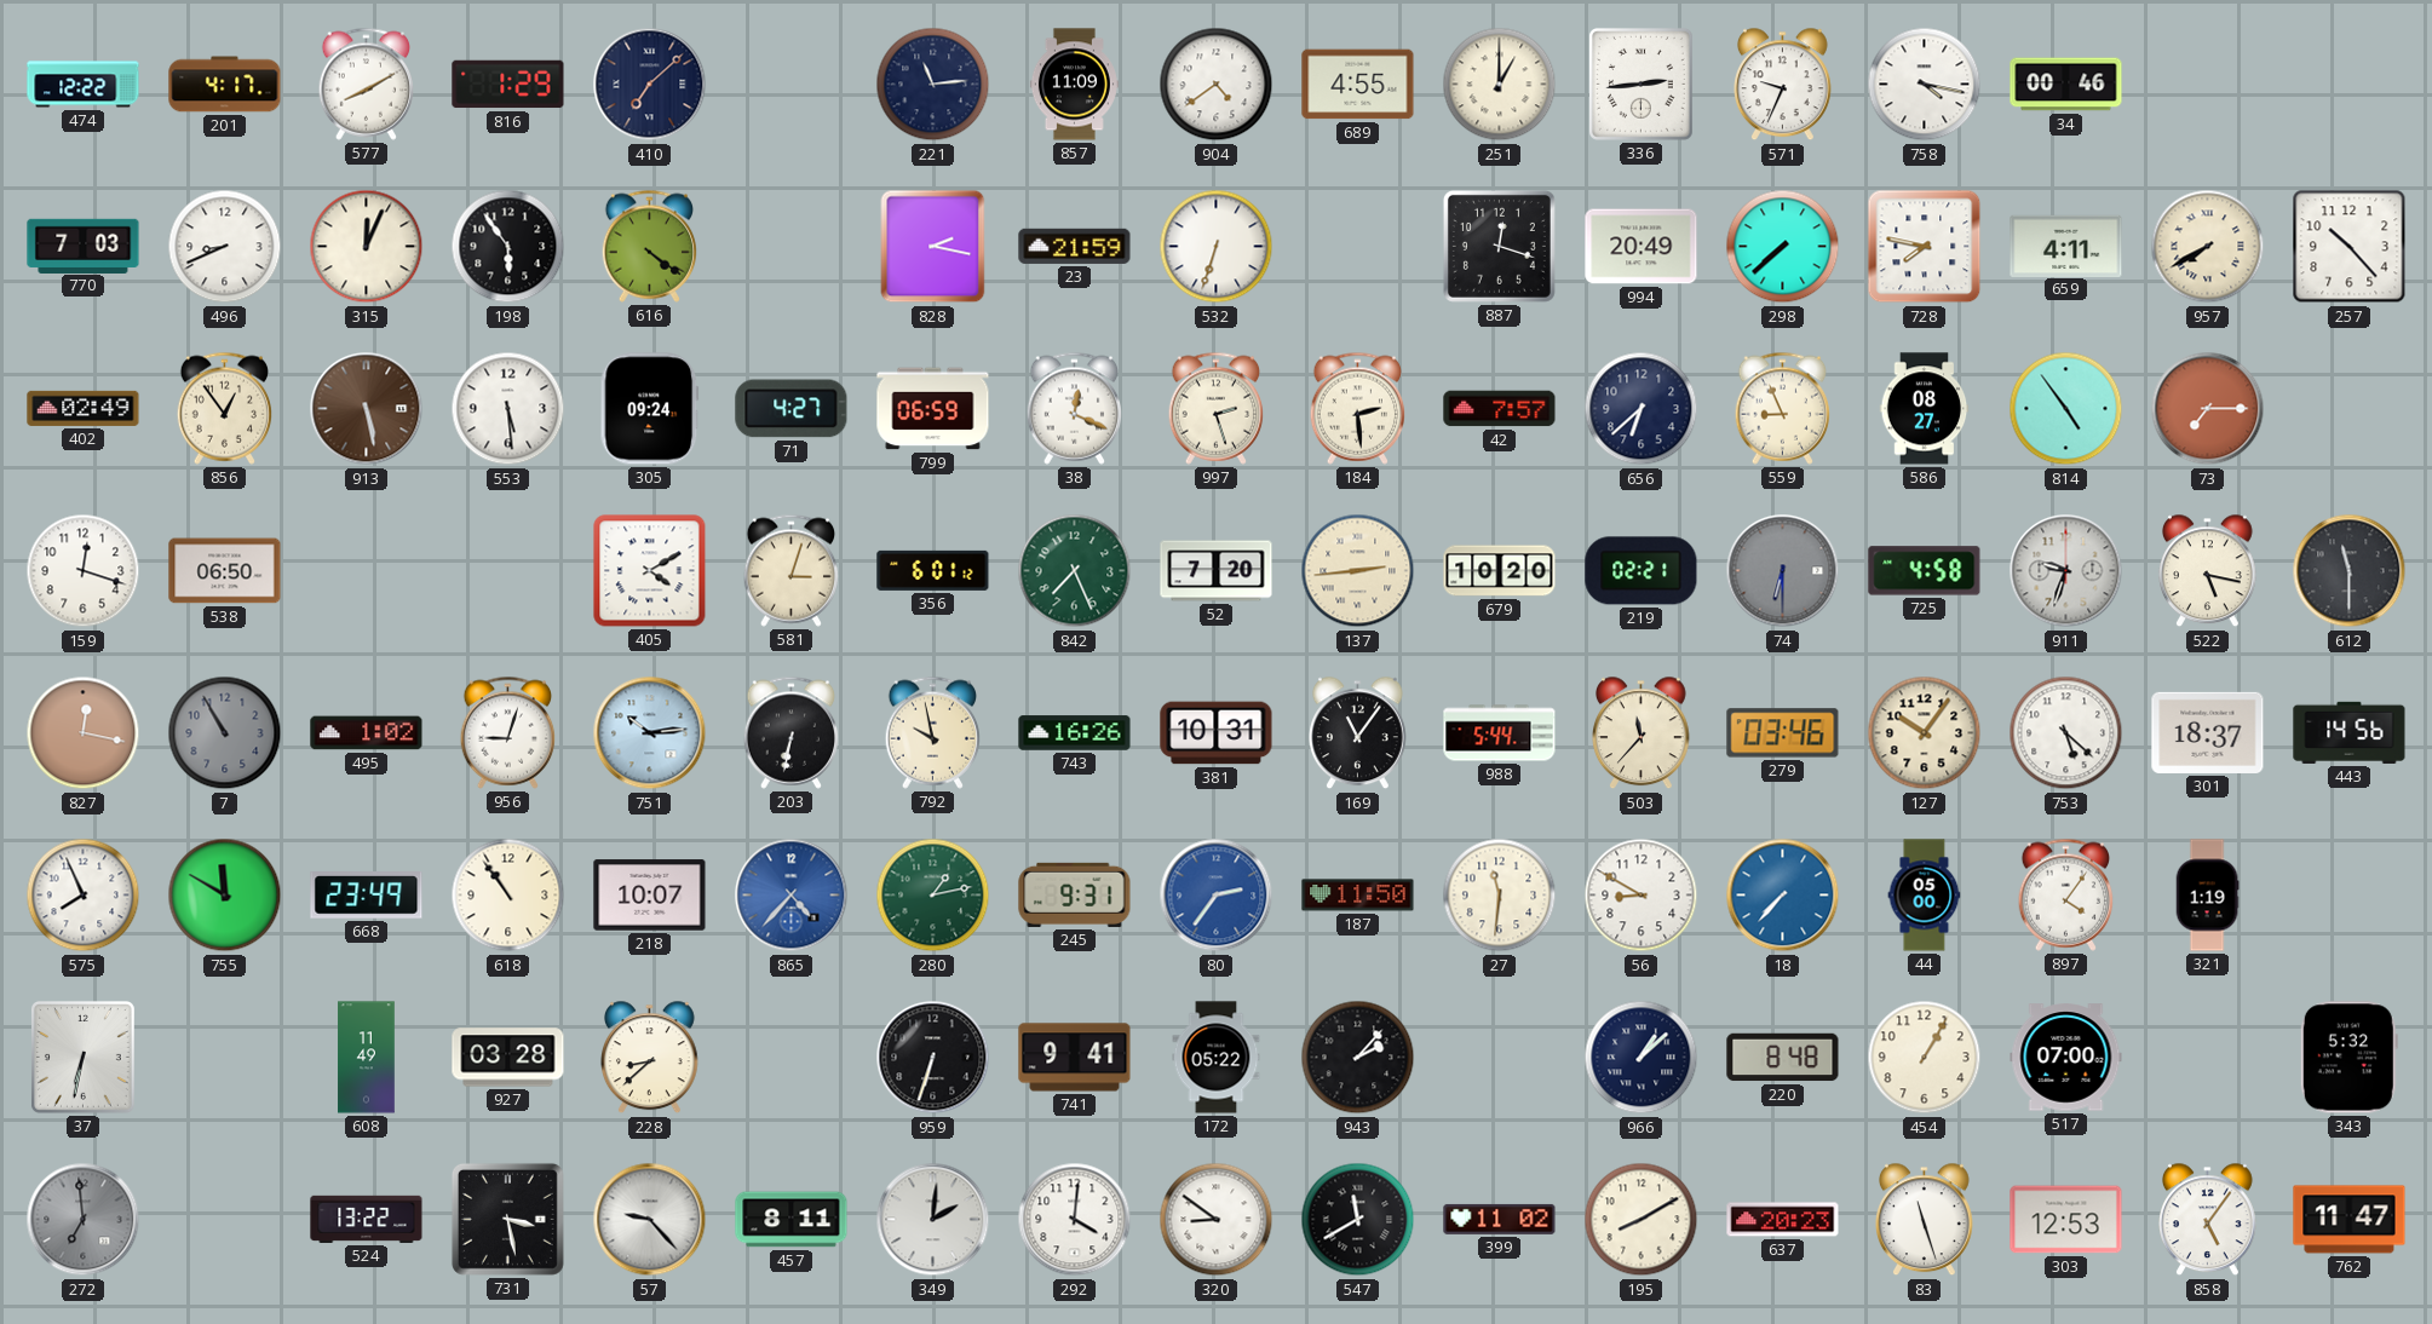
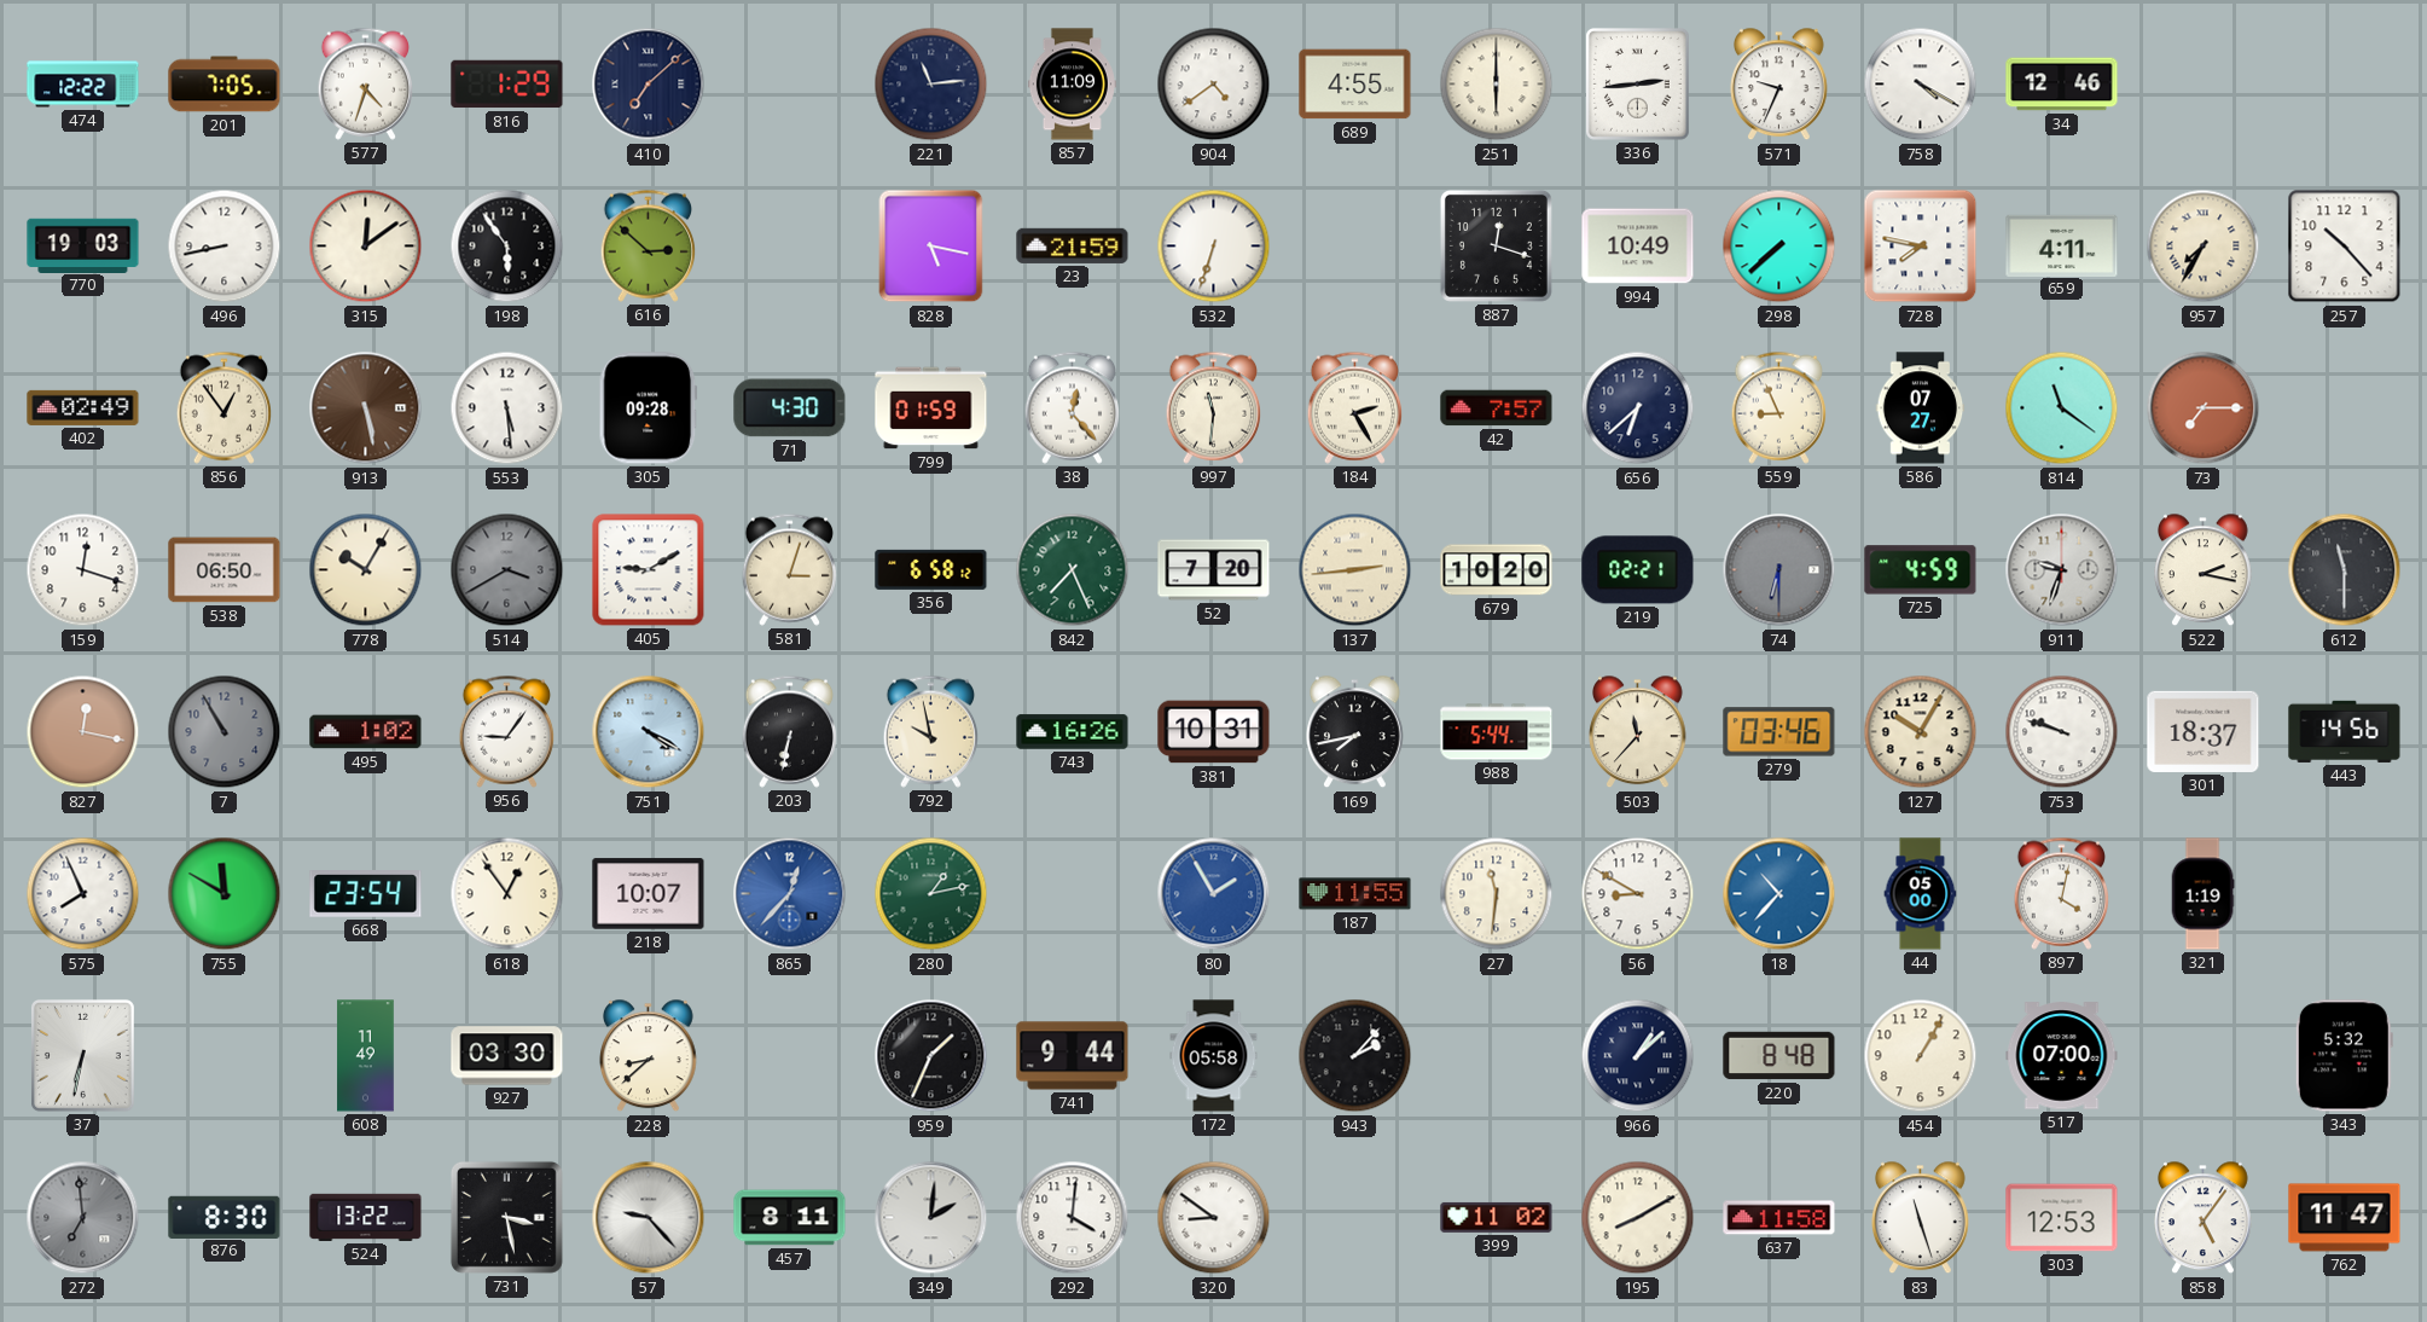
201: 4:17 -> 7:05
577: 8:10 -> 4:33
251: 1:00 -> 6:00
758: 4:17 -> 4:20
34: 00:46 -> 12:46
770: 7:03 -> 19:03
496: 8:41 -> 8:43
315: 12:04 -> 12:09
616: 4:21 -> 2:52
828: 2:17 -> 5:17
994: 20:49 -> 10:49
957: 7:40 -> 7:35
305: 09:24 -> 09:28
71: 4:27 -> 4:30
799: 06:59 -> 01:59
38: 12:19 -> 12:23
997: 2:27 -> 11:31
184: 2:29 -> 2:25
586: 08:27 -> 07:27
814: 4:54 -> 11:21
778: none -> 10:05
514: none -> 3:40
405: 4:10 -> 9:10
356: 6:01 -> 6:58
725: 4:58 -> 4:59
522: 5:17 -> 2:17
956: 9:03 -> 9:06
751: 10:14 -> 4:20
169: 11:06 -> 7:43
127: 10:06 -> 10:05
753: 5:22 -> 9:48
668: 23:49 -> 23:54
618: 10:54 -> 12:54
865: 4:37 -> 12:37
245: 9:31 -> none
80: 2:36 -> 1:55
187: 11:50 -> 11:55
18: 7:37 -> 10:37
897: 4:06 -> 4:02
927: 03:28 -> 03:30
959: 6:33 -> 1:34
741: 9:41 -> 9:44
172: 05:22 -> 05:58
876: none -> 8:30
547: 11:40 -> none
637: 20:23 -> 11:58
